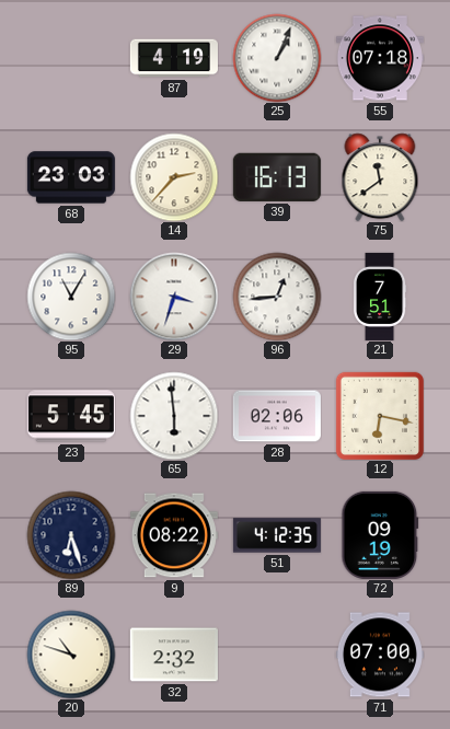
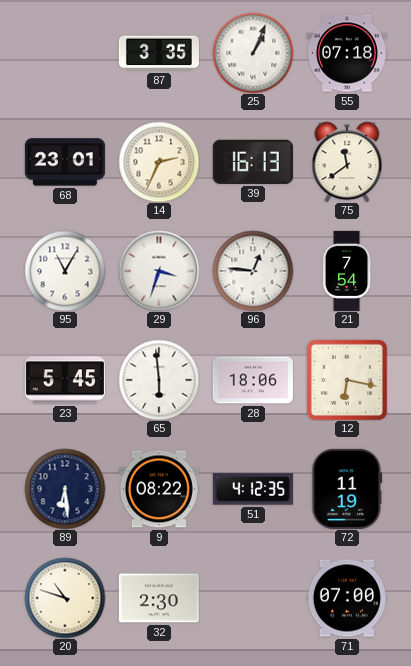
87: 4:19 -> 3:35
68: 23:03 -> 23:01
14: 2:37 -> 2:34
96: 12:44 -> 12:46
21: 7:51 -> 7:54
28: 02:06 -> 18:06
89: 6:27 -> 6:29
72: 09:19 -> 11:19
32: 2:32 -> 2:30
